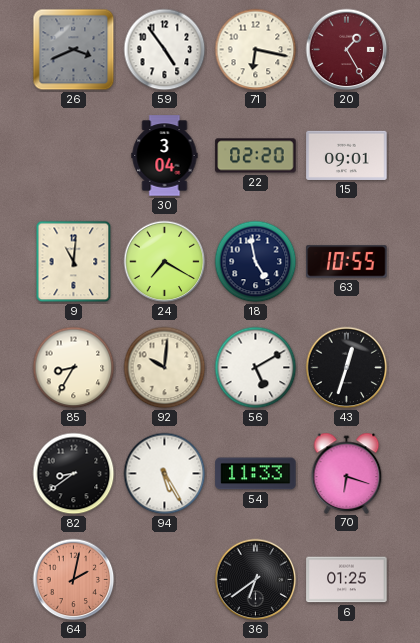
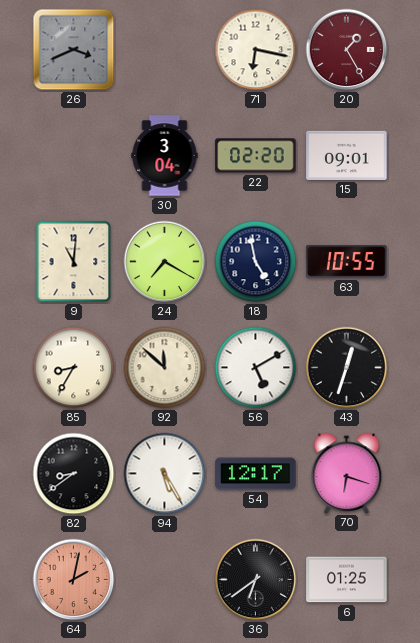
59: 4:54 -> none
92: 10:01 -> 11:52
54: 11:33 -> 12:17
